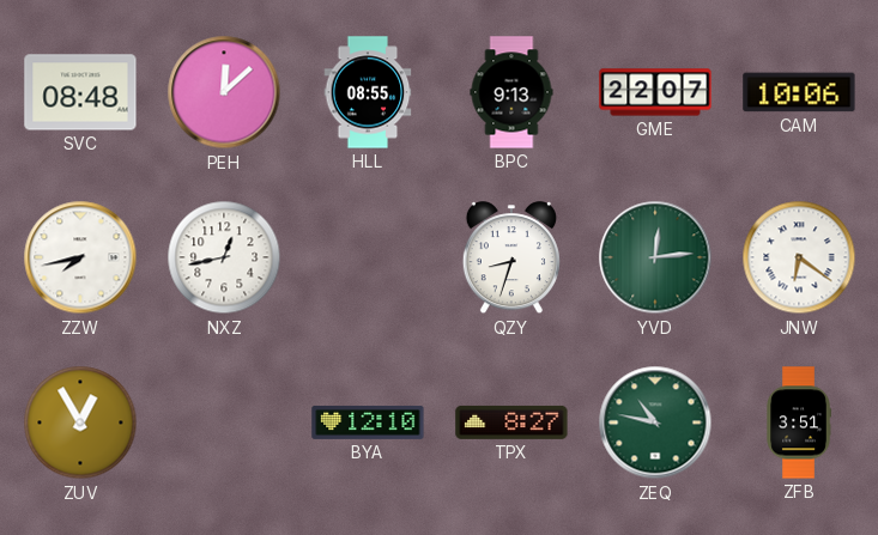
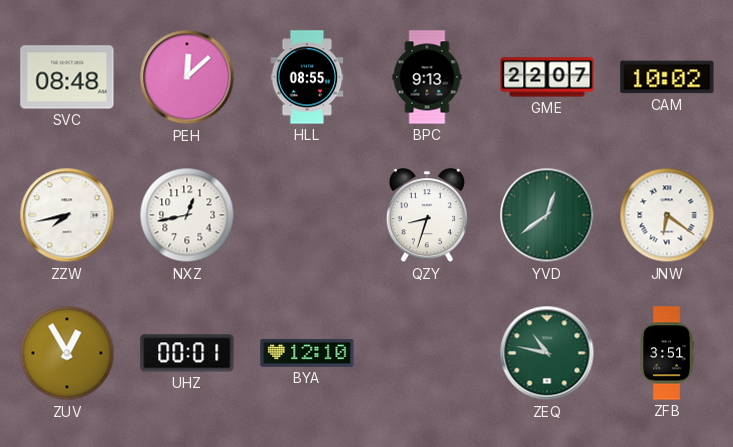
CAM: 10:06 -> 10:02
YVD: 12:14 -> 12:39
UHZ: none -> 00:01
TPX: 8:27 -> none
